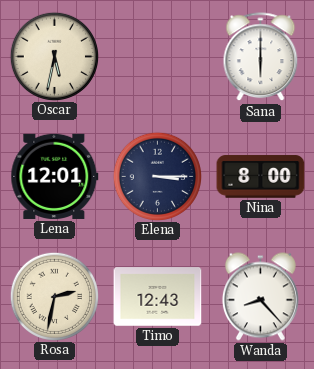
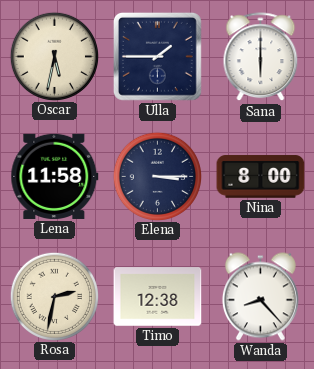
Ulla: none -> 1:45
Lena: 12:01 -> 11:58
Timo: 12:43 -> 12:38
